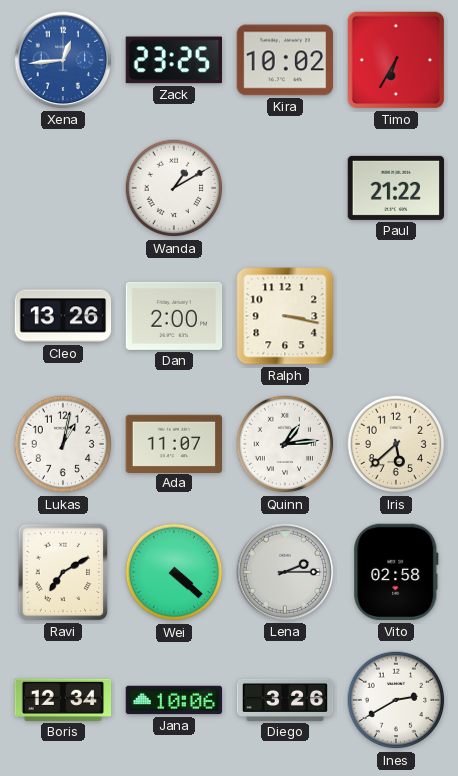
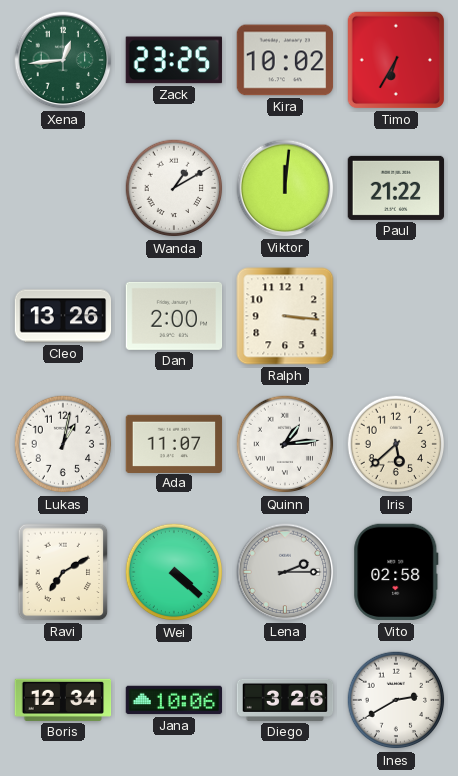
Xena dial: blue -> green
Viktor: none -> 12:01
Ralph: 3:17 -> 3:16
